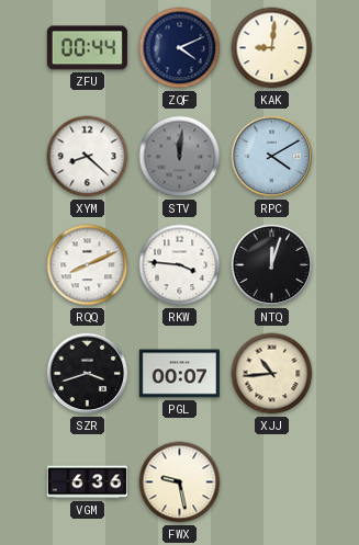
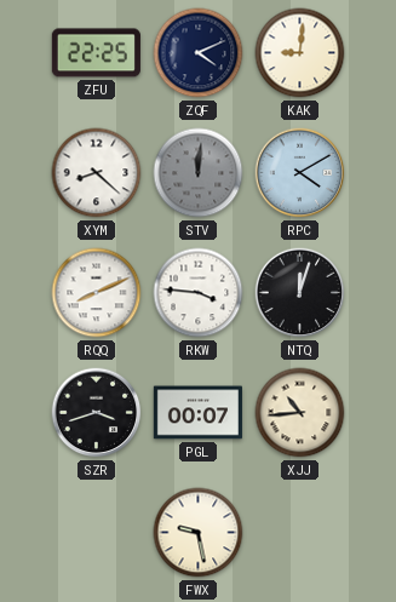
ZFU: 00:44 -> 22:25
VGM: 6:36 -> none
